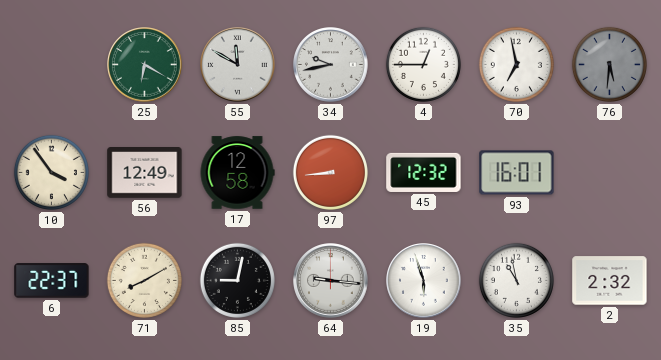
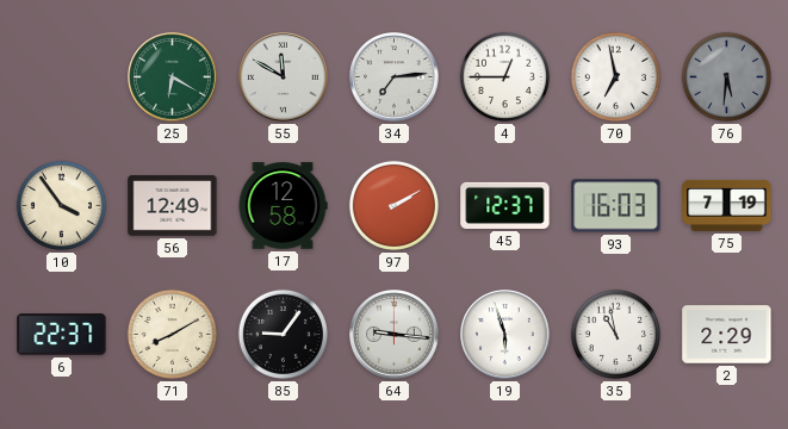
34: 9:43 -> 7:14
97: 8:44 -> 2:10
45: 12:32 -> 12:37
93: 16:01 -> 16:03
75: none -> 7:19
85: 9:02 -> 9:06
2: 2:32 -> 2:29
